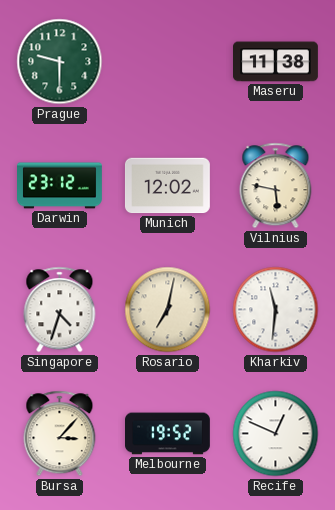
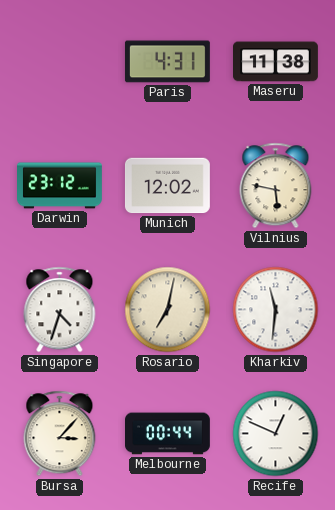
Prague: 9:30 -> none
Paris: none -> 4:31
Melbourne: 19:52 -> 00:44
